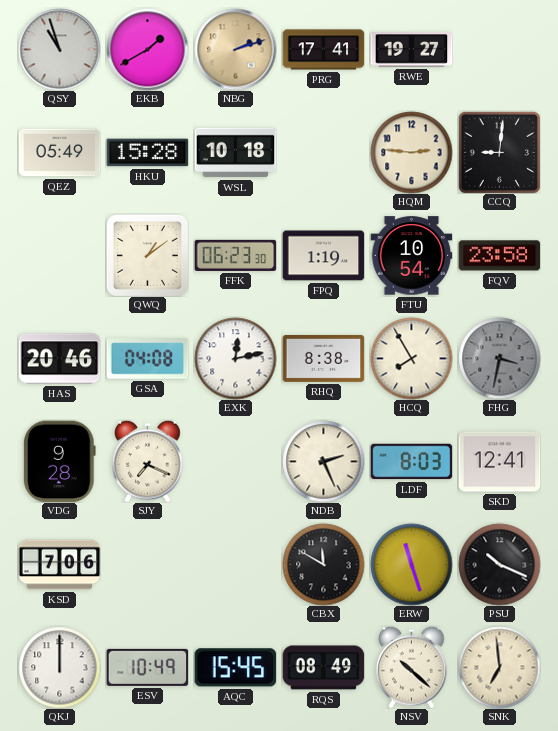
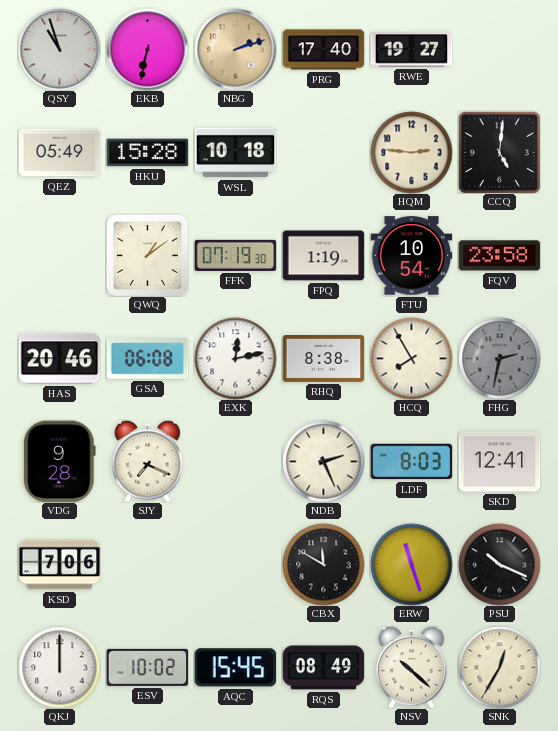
EKB: 1:40 -> 6:32
PRG: 17:41 -> 17:40
CCQ: 9:01 -> 5:01
FFK: 06:23 -> 07:19
GSA: 04:08 -> 06:08
FHG: 3:32 -> 2:32
ESV: 10:49 -> 10:02
SNK: 6:59 -> 12:35
